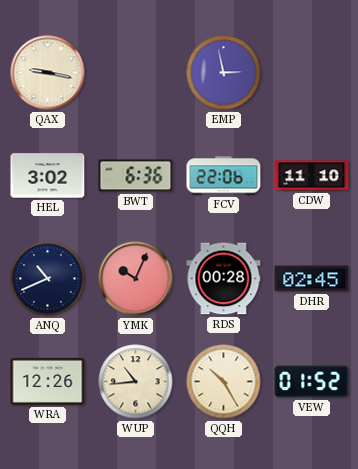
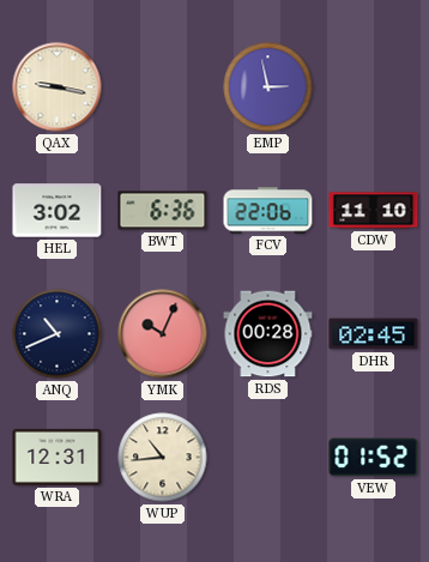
WRA: 12:26 -> 12:31
QQH: 10:25 -> none
